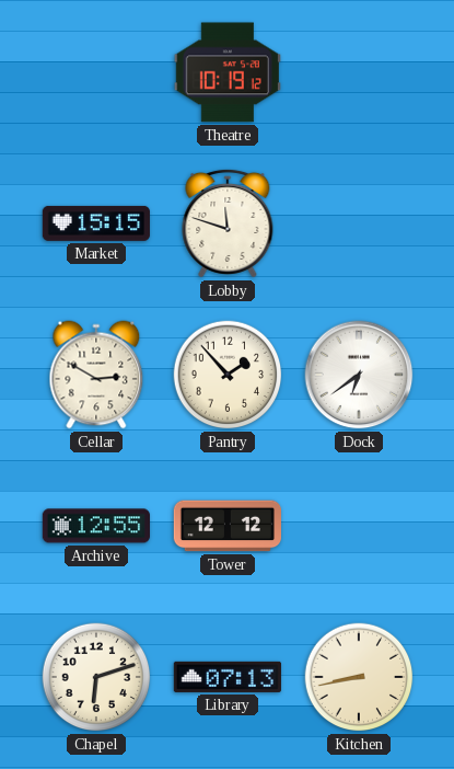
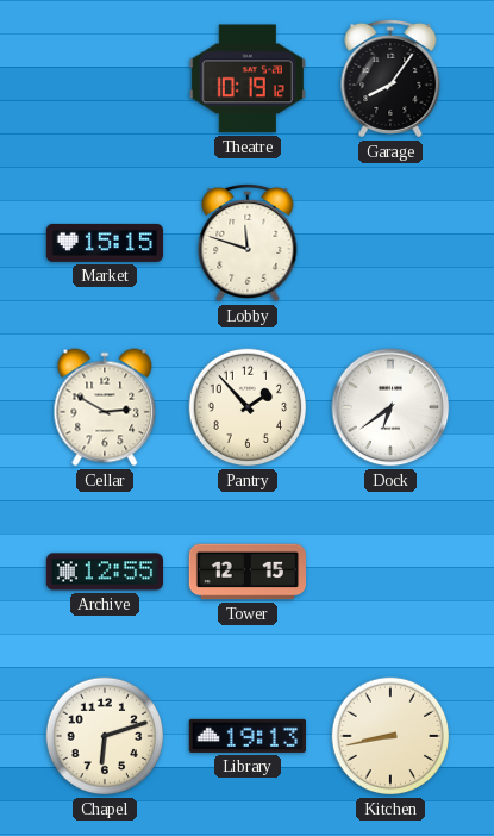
Garage: none -> 8:06
Tower: 12:12 -> 12:15
Library: 07:13 -> 19:13
